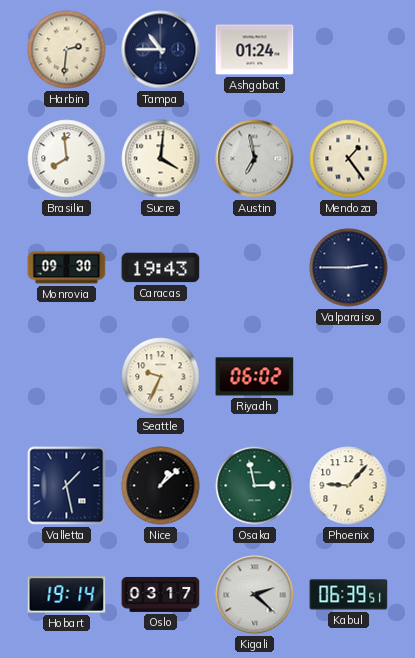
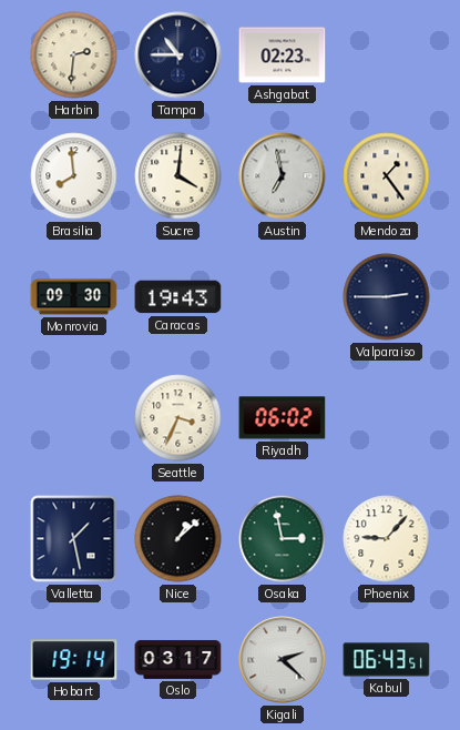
Ashgabat: 01:24 -> 02:23
Seattle: 9:34 -> 3:34
Kabul: 06:39 -> 06:43
